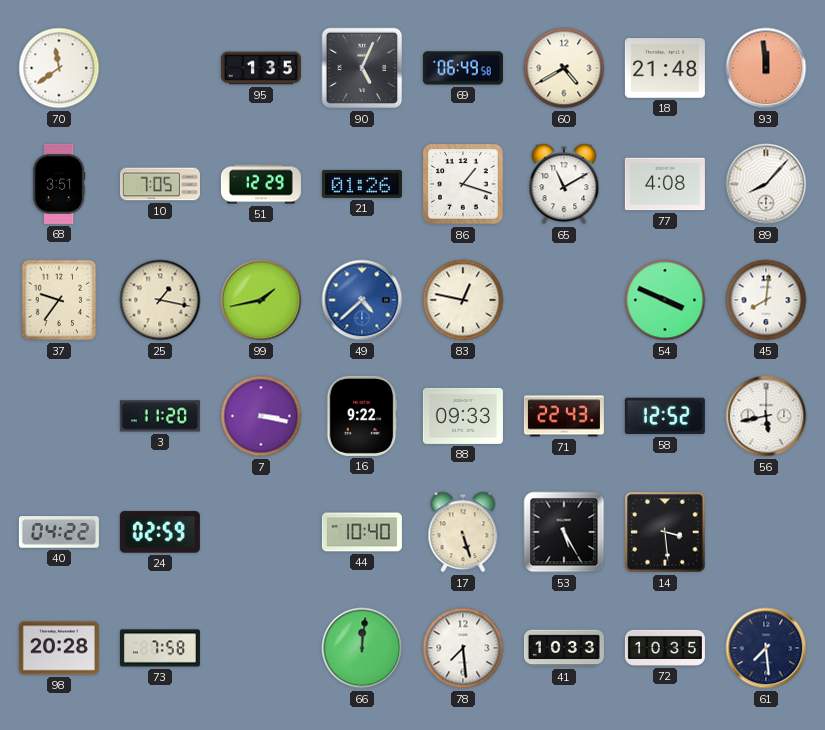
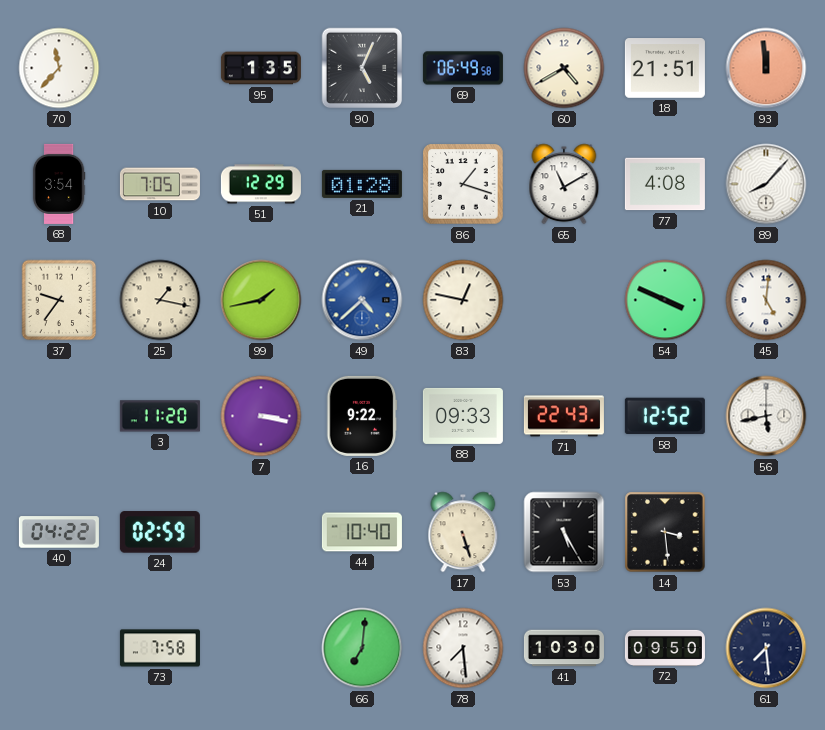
70: 11:39 -> 11:37
18: 21:48 -> 21:51
68: 3:51 -> 3:54
21: 01:26 -> 01:28
45: 8:01 -> 5:01
98: 20:28 -> none
66: 12:01 -> 7:01
41: 10:33 -> 10:30
72: 10:35 -> 09:50
